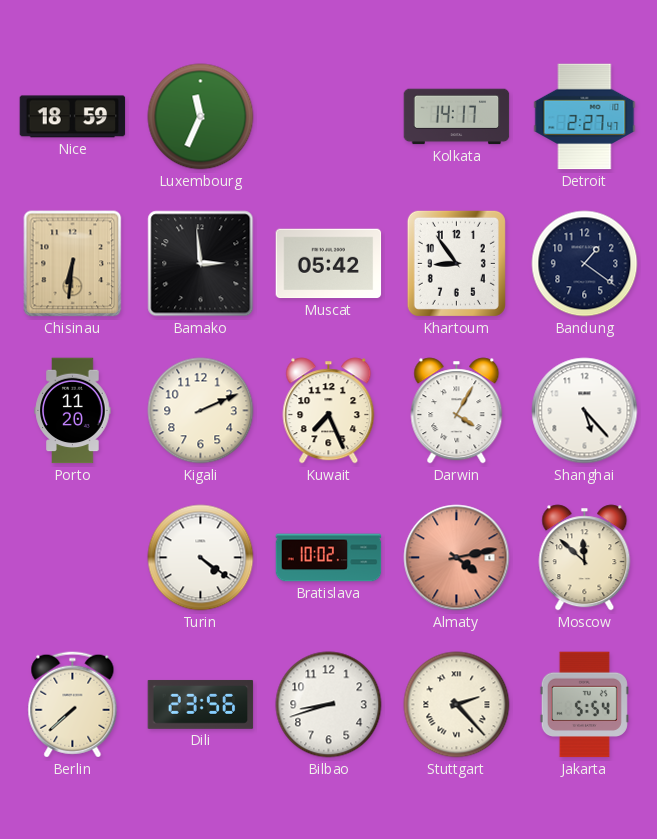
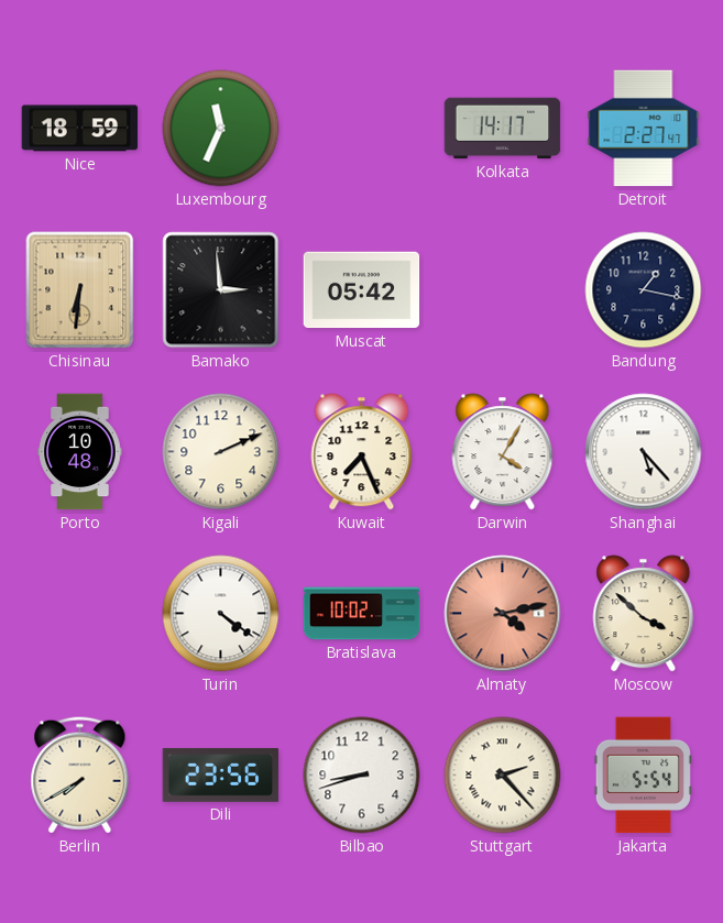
Khartoum: 8:54 -> none
Bandung: 1:21 -> 1:17
Porto: 11:20 -> 10:48
Moscow: 11:52 -> 3:52
Berlin: 7:38 -> 7:40
